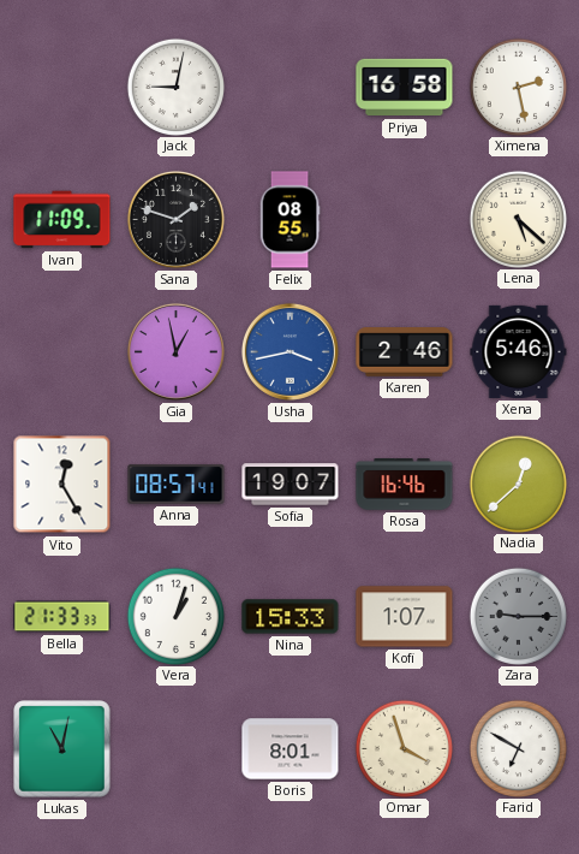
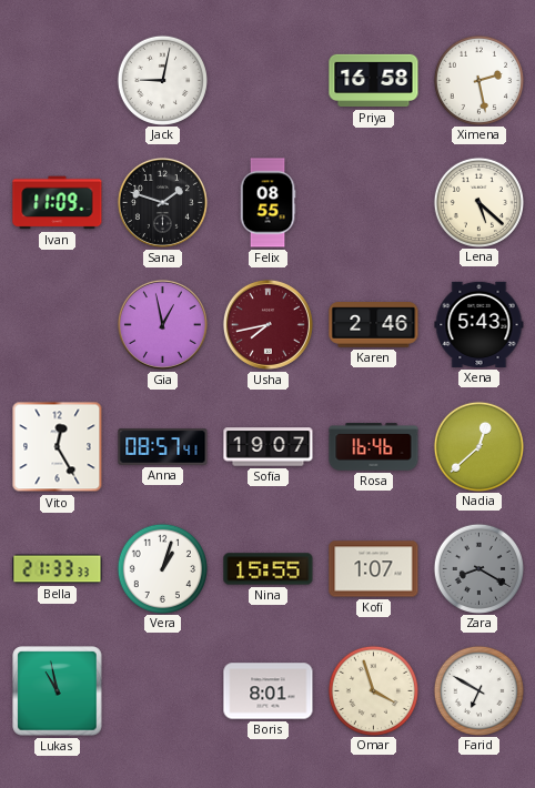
Usha: 3:43 -> 7:43
Usha dial: blue -> burgundy
Xena: 5:46 -> 5:43
Nina: 15:33 -> 15:55
Zara: 9:15 -> 8:20
Lukas: 11:02 -> 10:58
